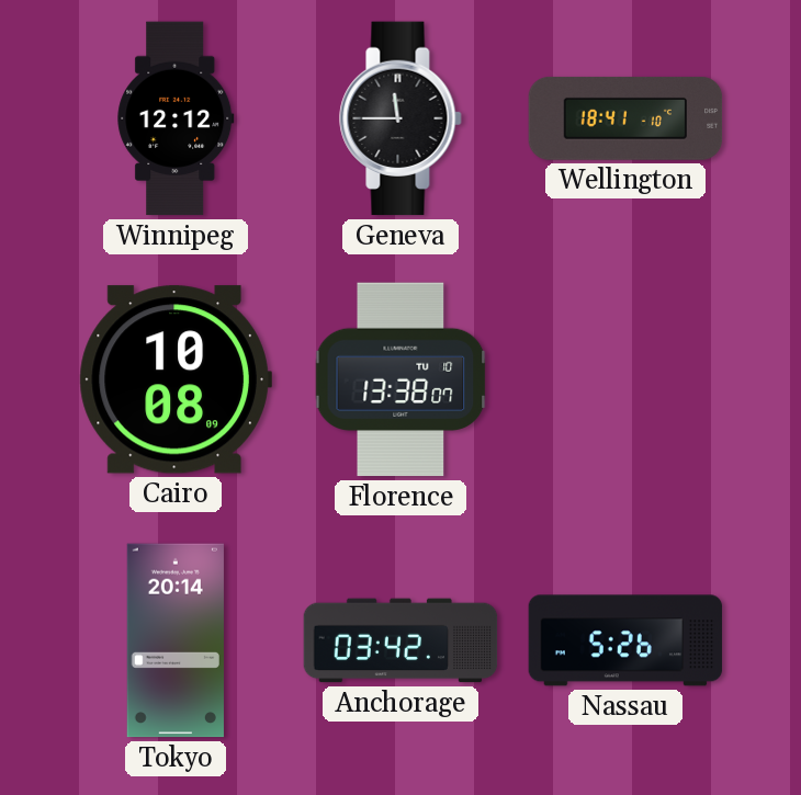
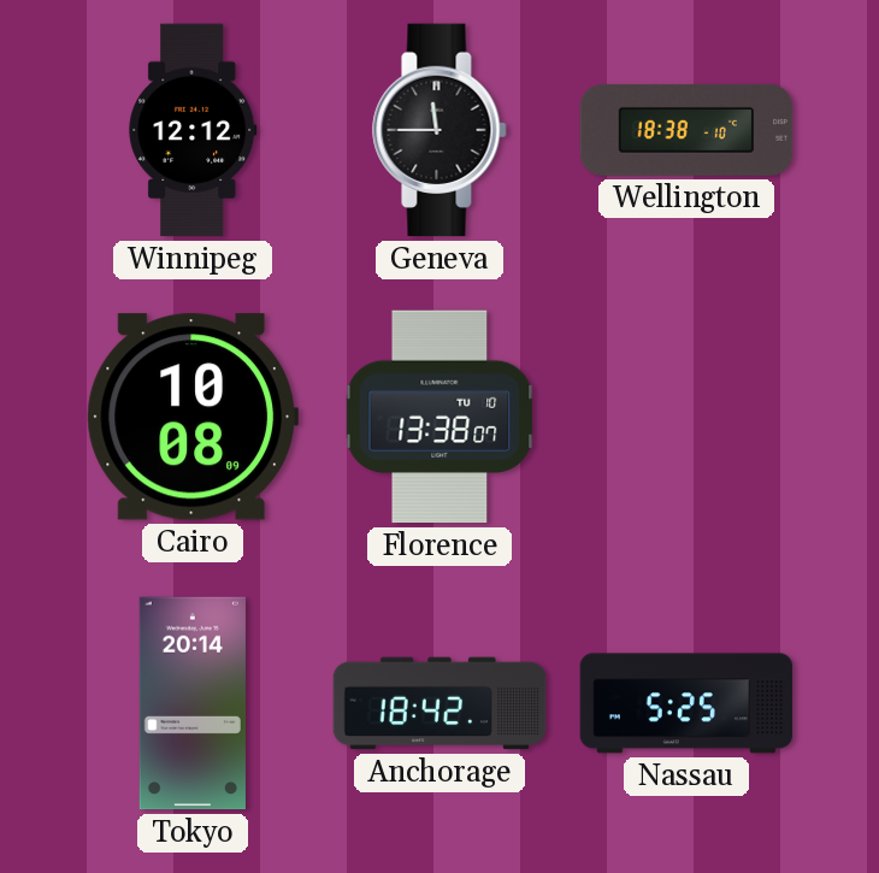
Wellington: 18:41 -> 18:38
Anchorage: 03:42 -> 18:42
Nassau: 5:26 -> 5:25
